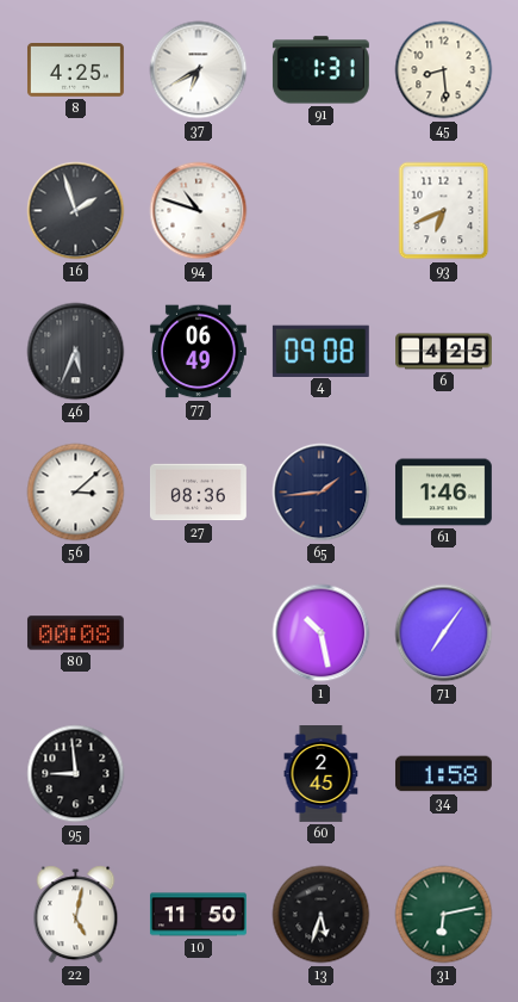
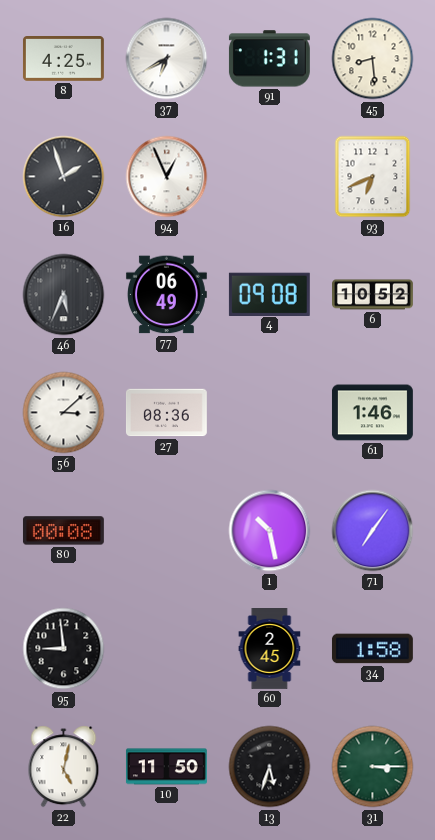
94: 10:48 -> 12:56
6: 4:25 -> 10:52
65: 1:44 -> none
31: 6:13 -> 3:15
